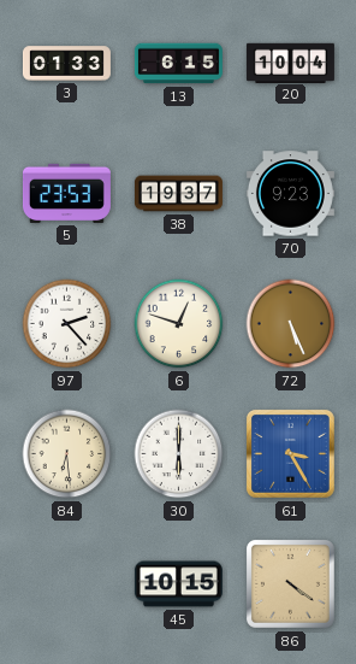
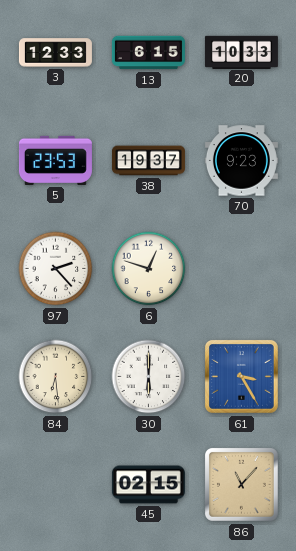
3: 01:33 -> 12:33
20: 10:04 -> 10:33
72: 5:26 -> none
45: 10:15 -> 02:15
86: 4:21 -> 11:07
